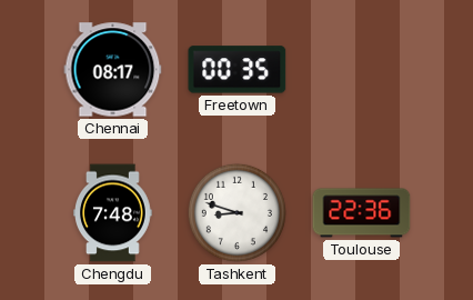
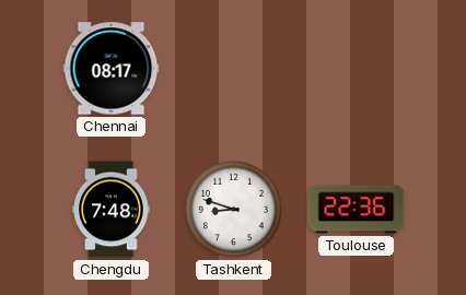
Freetown: 00:35 -> none
